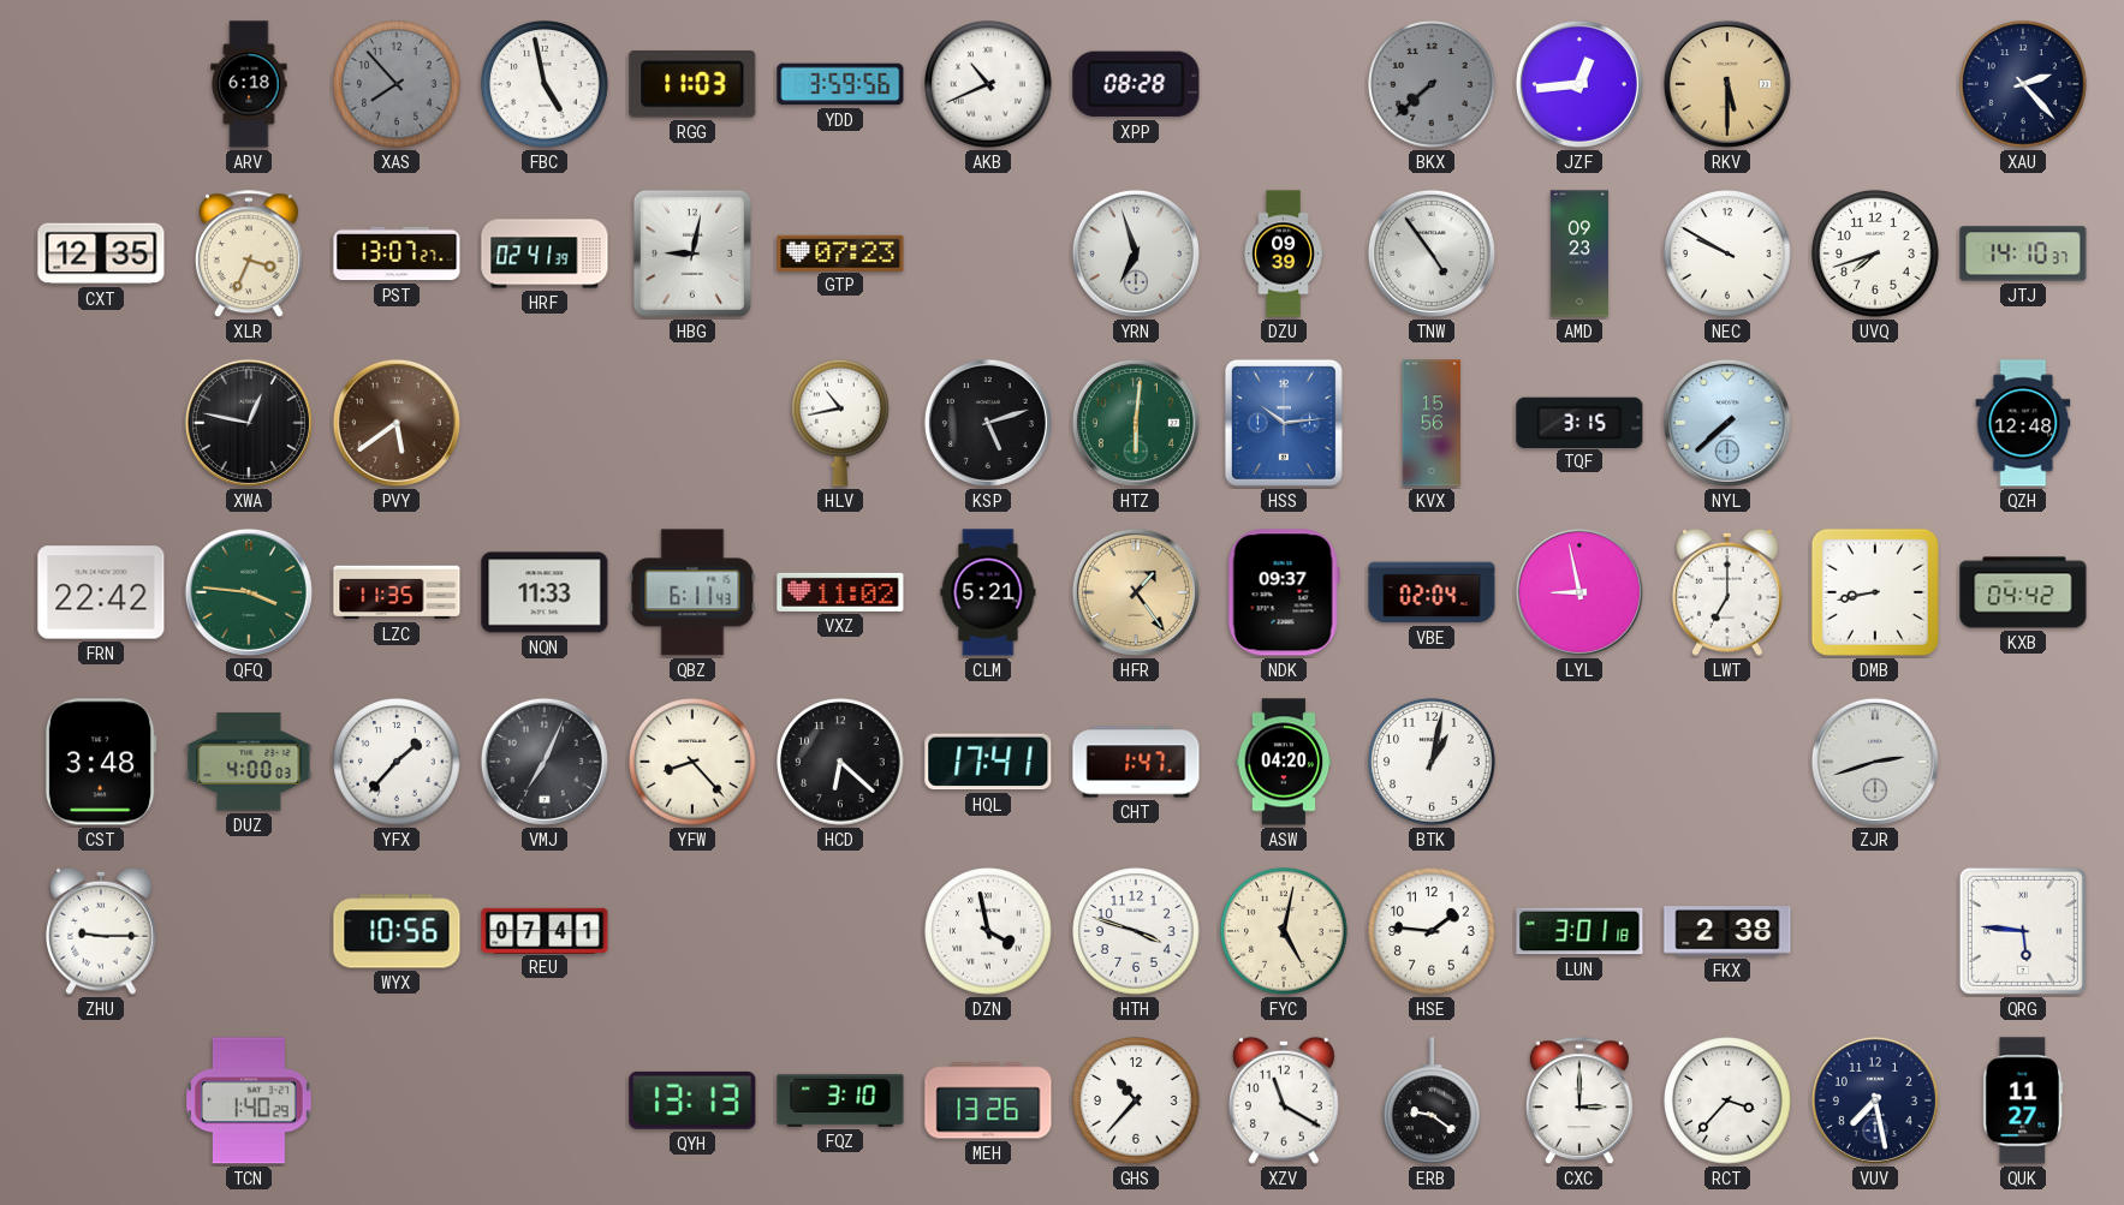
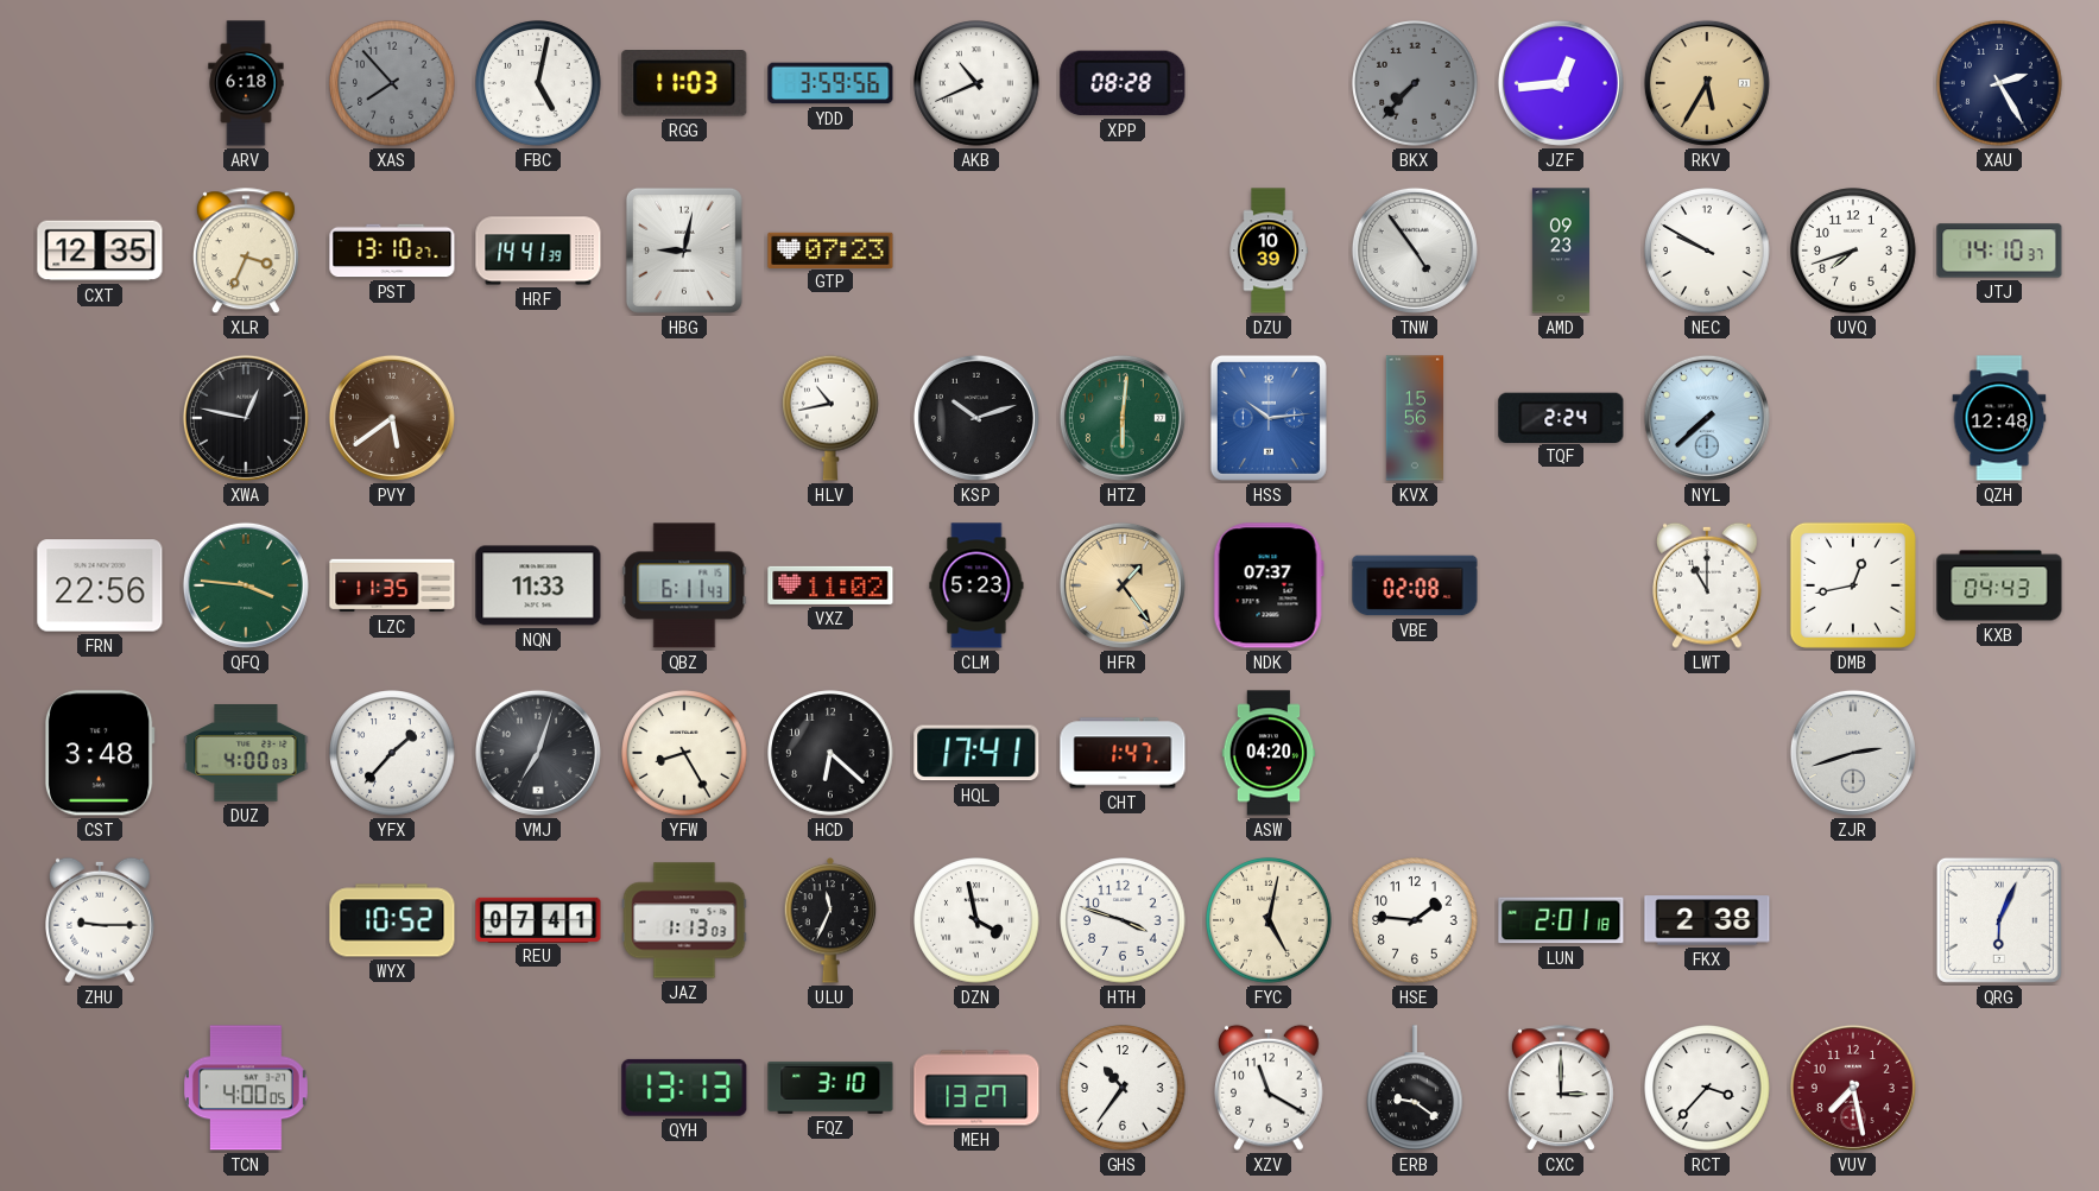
FBC: 4:58 -> 5:02
BKX: 7:38 -> 7:37
RKV: 5:30 -> 5:35
XAU: 2:23 -> 2:25
PST: 13:07 -> 13:10
HRF: 02:41 -> 14:41
YRN: 6:57 -> none
DZU: 09:39 -> 10:39
KSP: 5:12 -> 10:12
TQF: 3:15 -> 2:24
FRN: 22:42 -> 22:56
CLM: 5:21 -> 5:23
NDK: 09:37 -> 07:37
VBE: 02:04 -> 02:08
LYL: 8:58 -> none
LWT: 7:00 -> 11:00
DMB: 8:43 -> 12:43
KXB: 04:42 -> 04:43
VMJ: 7:04 -> 7:03
YFW: 8:23 -> 8:25
BTK: 1:02 -> none
WYX: 10:56 -> 10:52
JAZ: none -> 1:13
ULU: none -> 11:34
LUN: 3:01 -> 2:01
QRG: 5:46 -> 6:04
TCN: 1:40 -> 4:00
MEH: 13:26 -> 13:27
GHS: 10:37 -> 10:36
VUV dial: navy -> burgundy
QUK: 11:27 -> none
